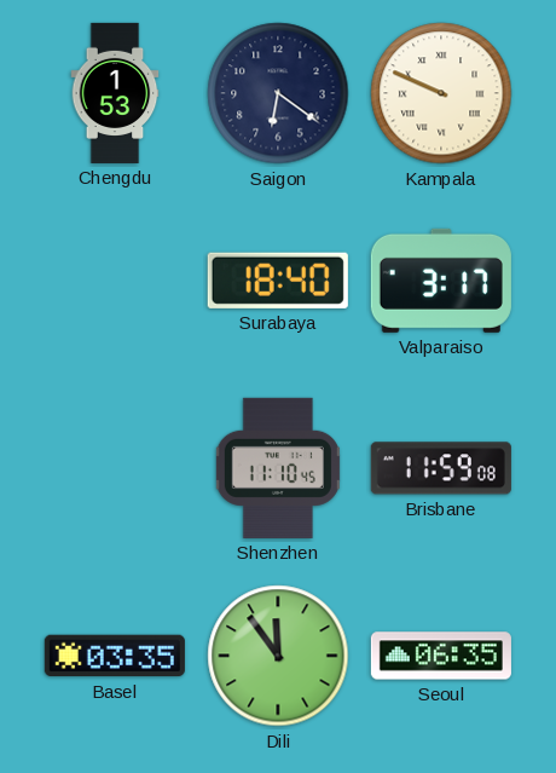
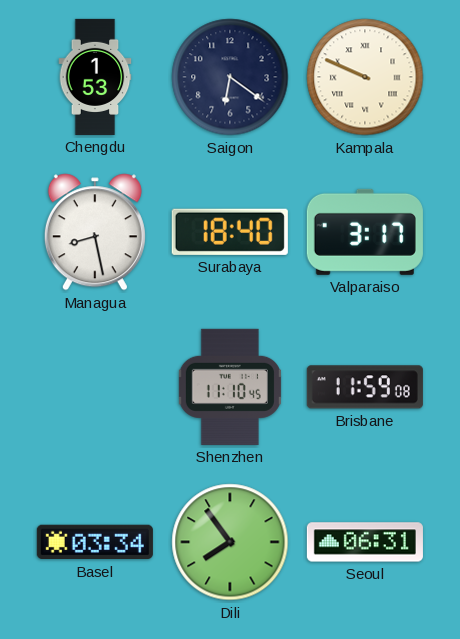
Managua: none -> 8:28
Basel: 03:35 -> 03:34
Dili: 11:54 -> 7:54
Seoul: 06:35 -> 06:31
